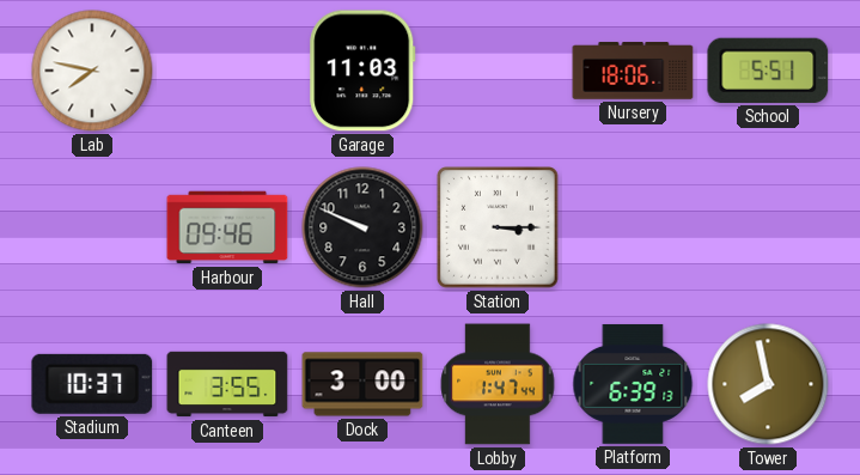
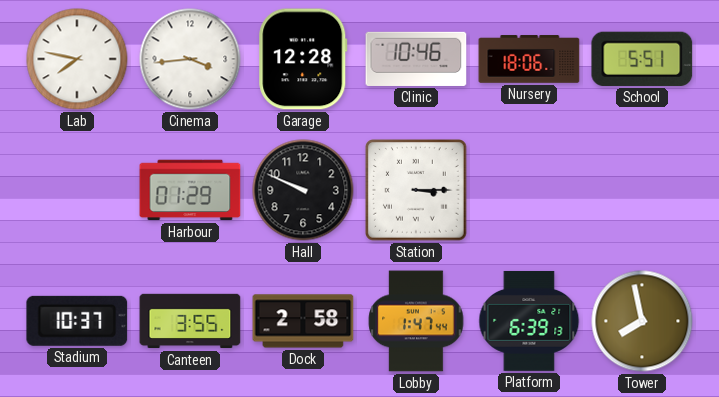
Cinema: none -> 3:44
Garage: 11:03 -> 12:28
Clinic: none -> 10:46
Harbour: 09:46 -> 01:29
Dock: 3:00 -> 2:58
